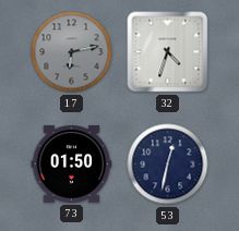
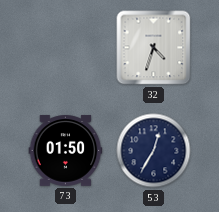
17: 6:13 -> none
53: 12:32 -> 12:35
